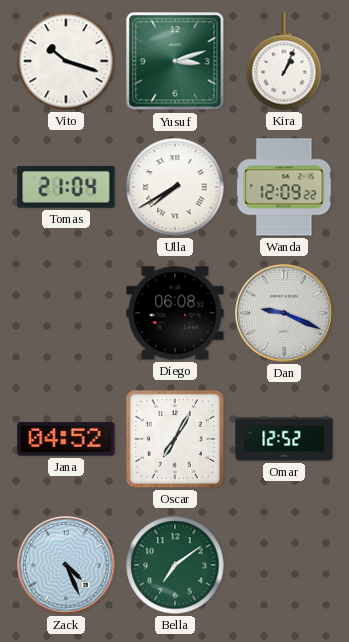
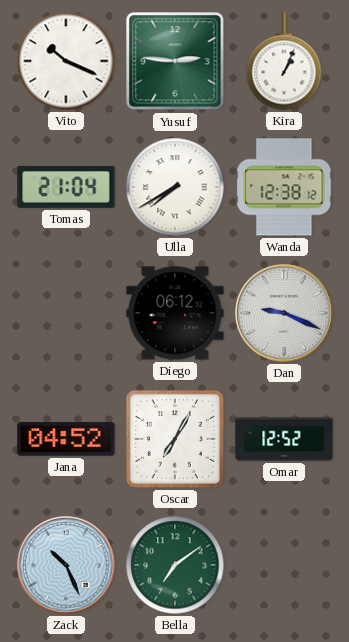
Vito: 10:18 -> 10:19
Yusuf: 3:12 -> 2:46
Wanda: 12:09 -> 12:38
Diego: 06:08 -> 06:12
Zack: 4:26 -> 10:26
